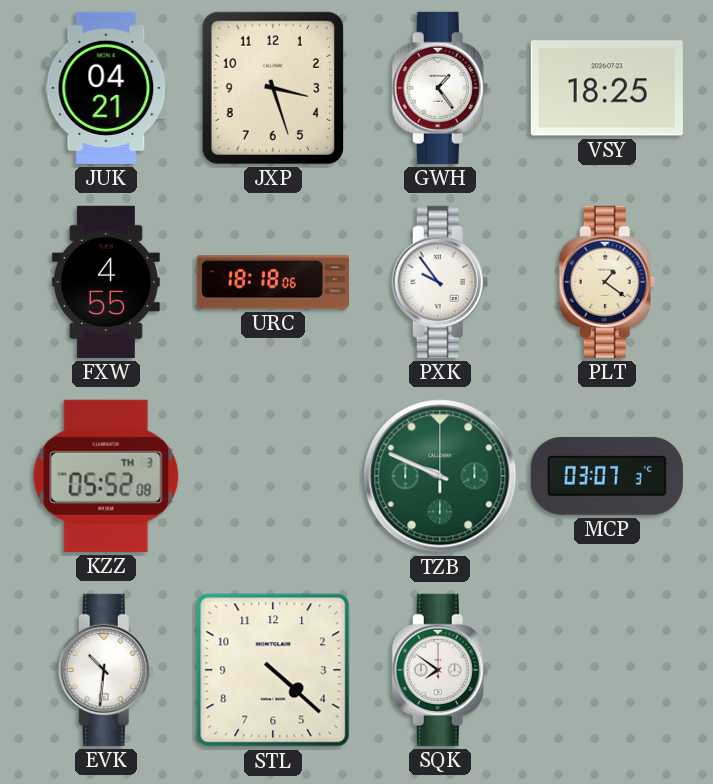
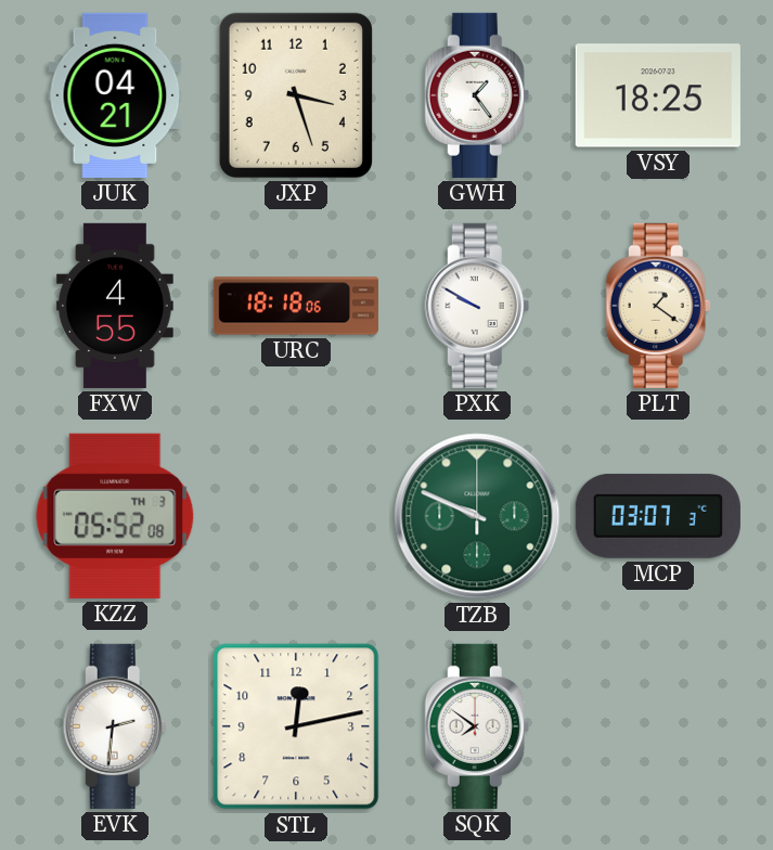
PXK: 9:54 -> 9:50
EVK: 10:31 -> 2:31
STL: 4:22 -> 12:13
